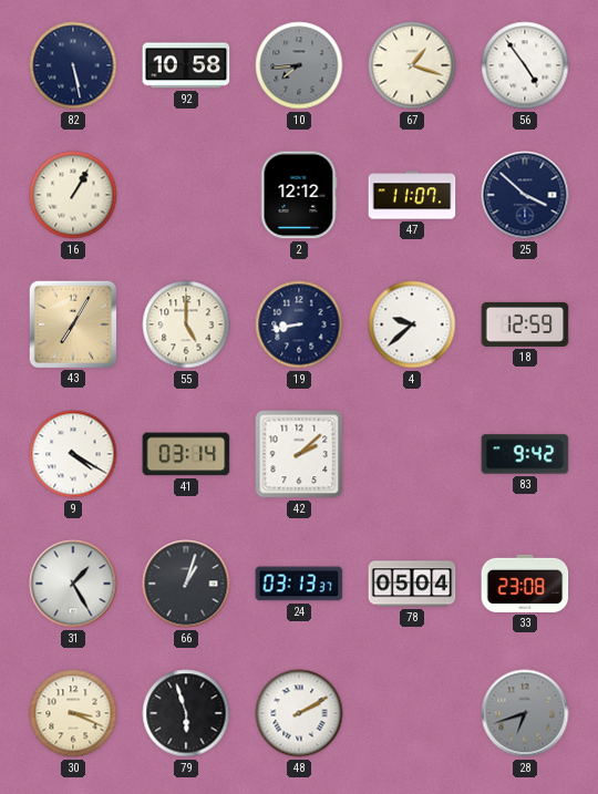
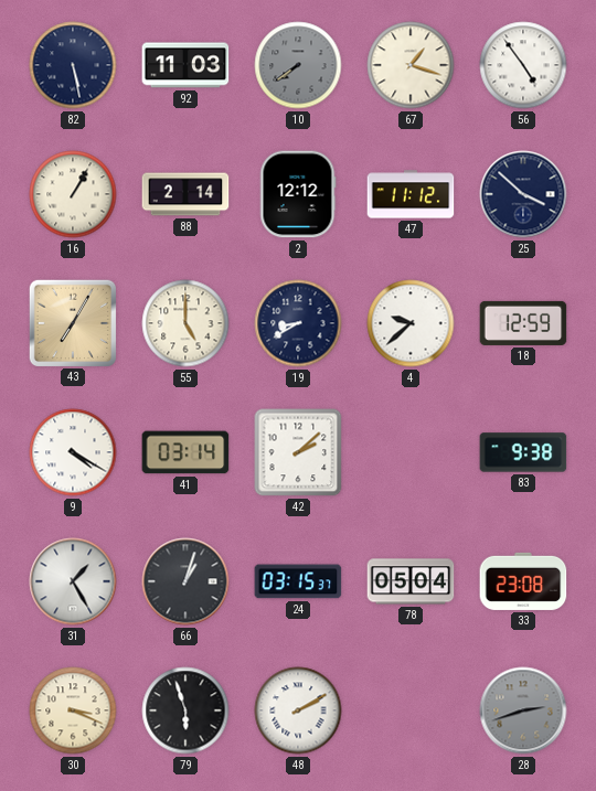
92: 10:58 -> 11:03
10: 7:44 -> 7:39
88: none -> 2:14
47: 11:07 -> 11:12
19: 8:43 -> 8:40
83: 9:42 -> 9:38
24: 03:13 -> 03:15
28: 6:42 -> 2:42
